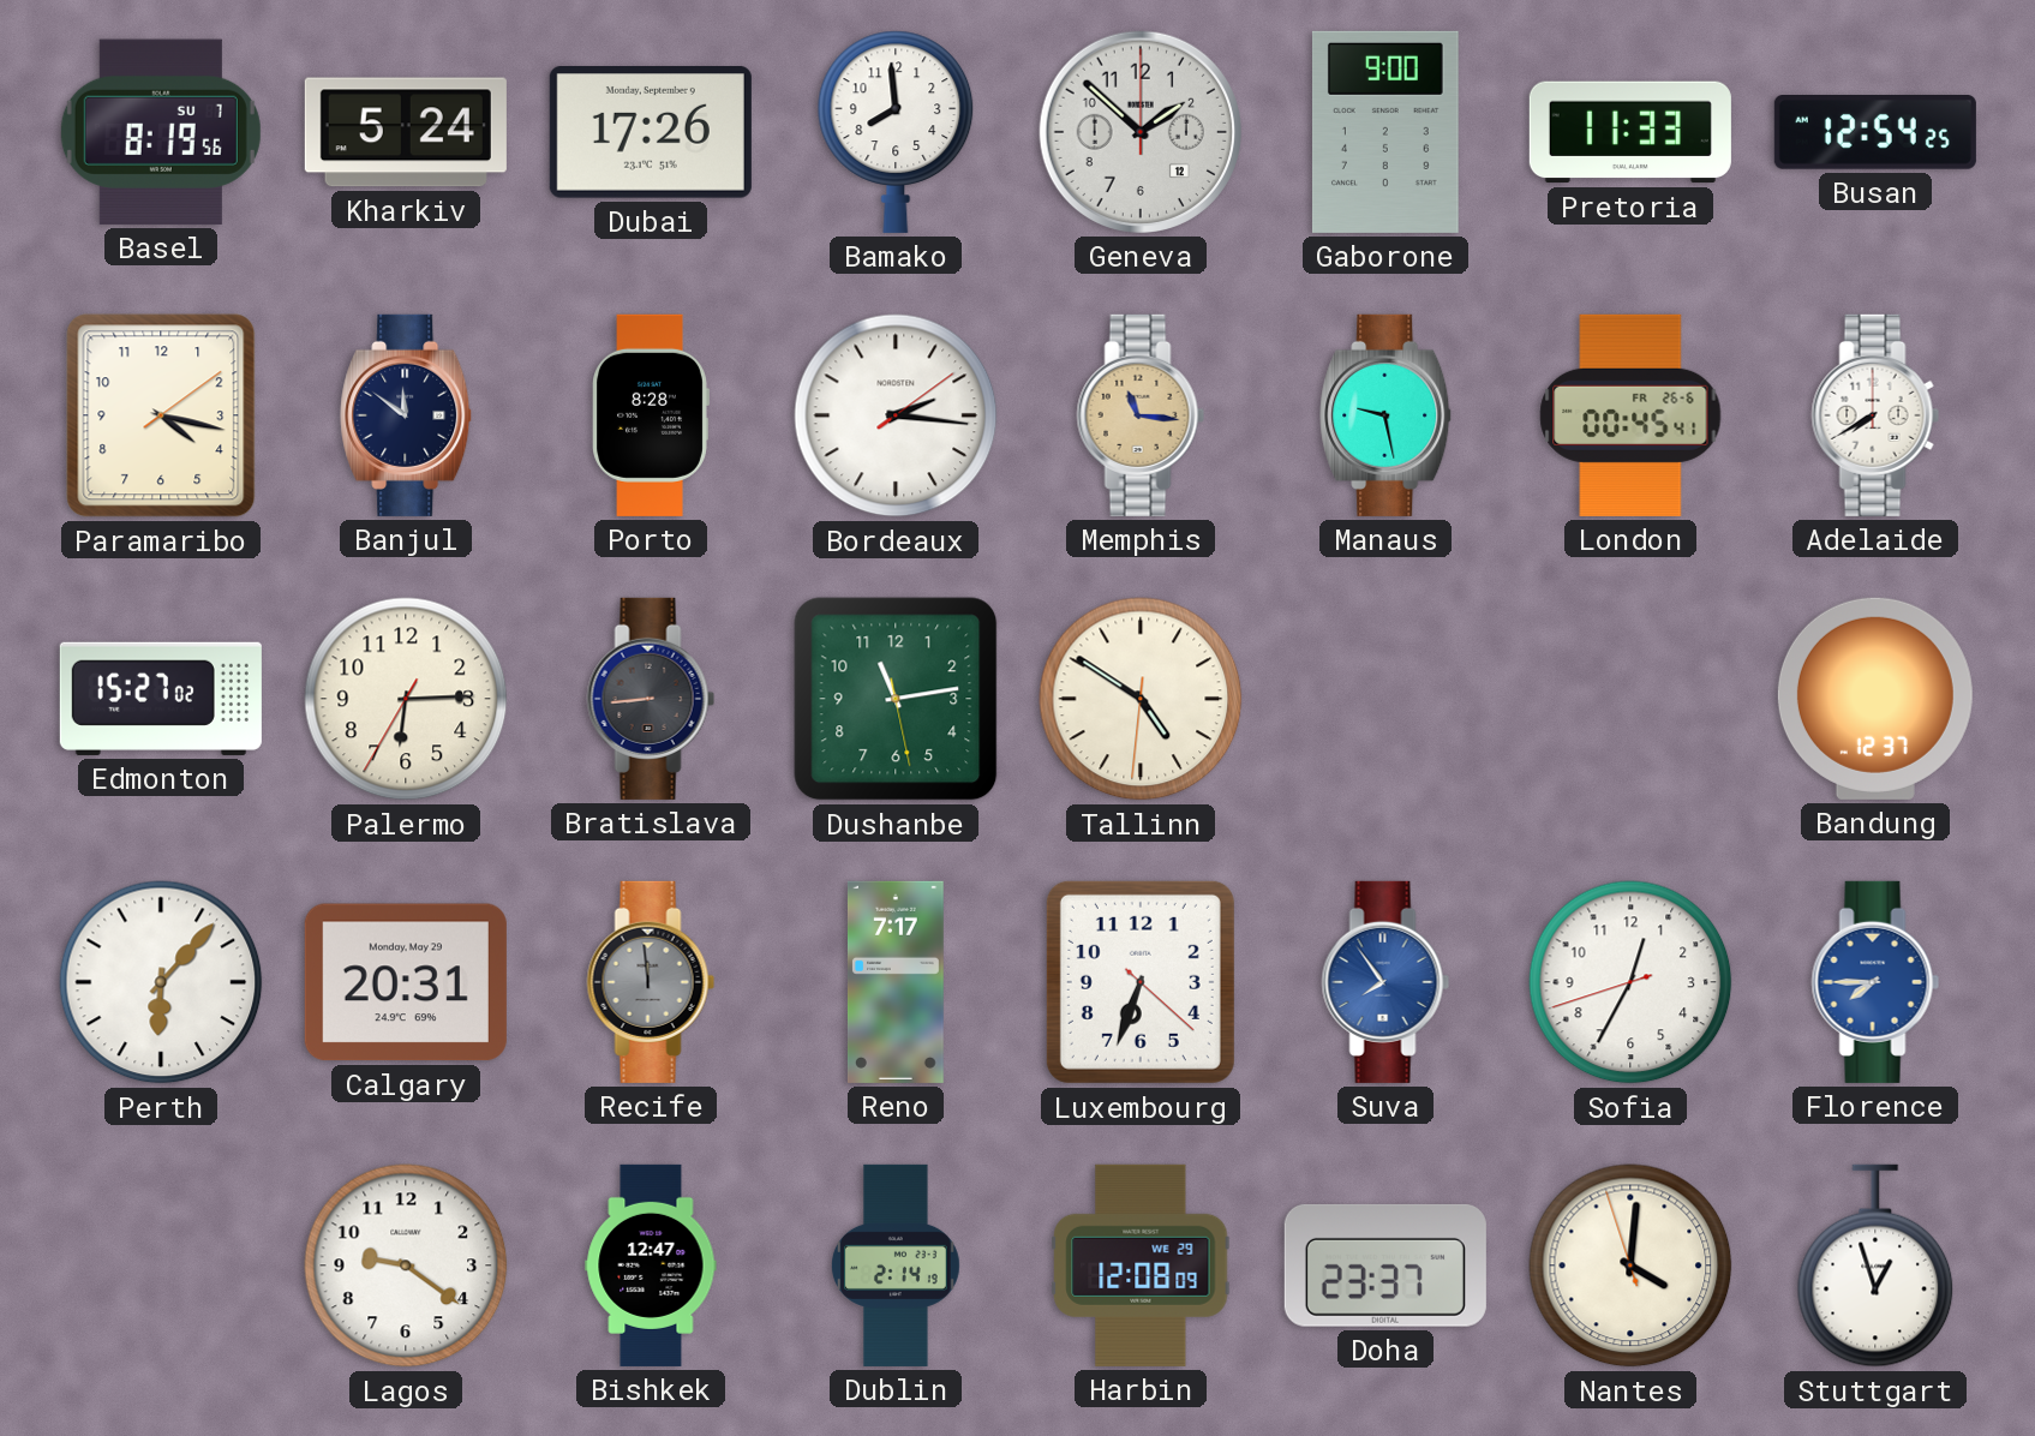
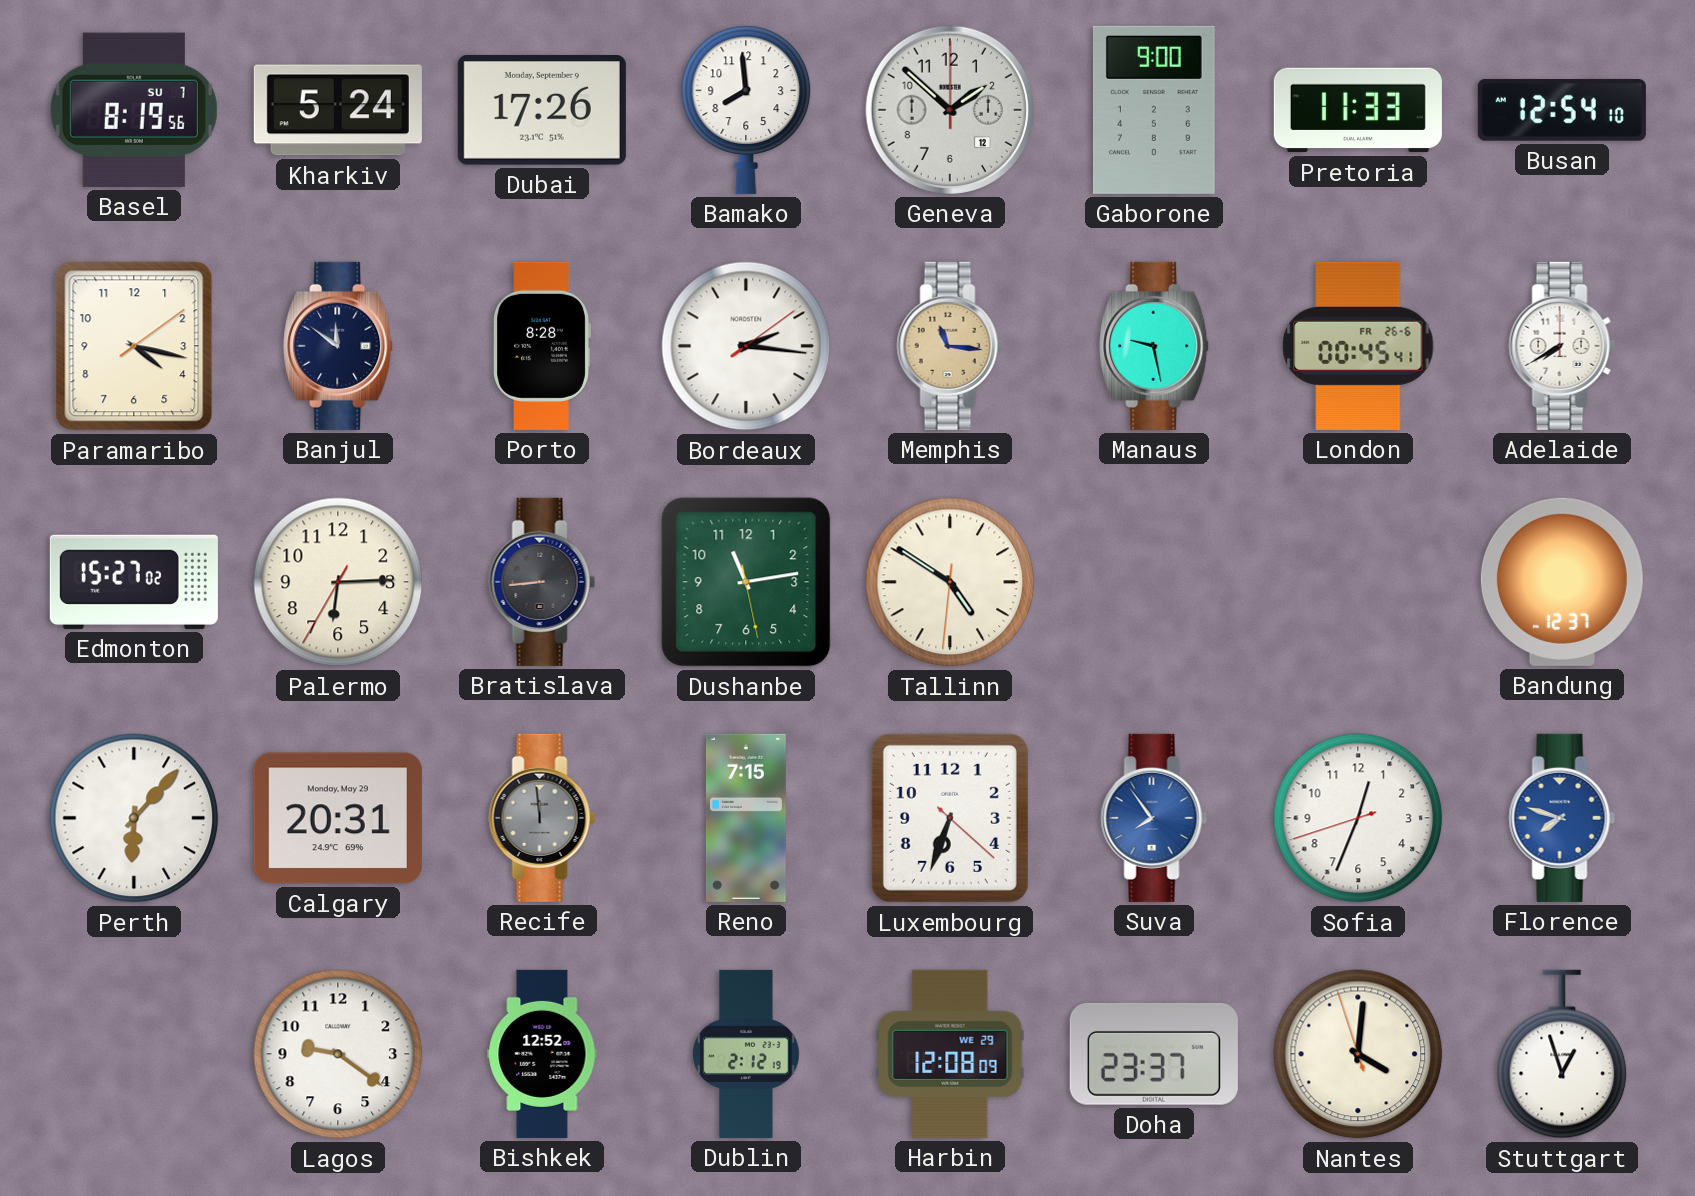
Busan: 12:54:25 -> 12:54:10
Reno: 7:17 -> 7:15
Sofia: 12:34 -> 12:33
Florence: 7:45 -> 7:48
Bishkek: 12:47 -> 12:52
Dublin: 2:14 -> 2:12
